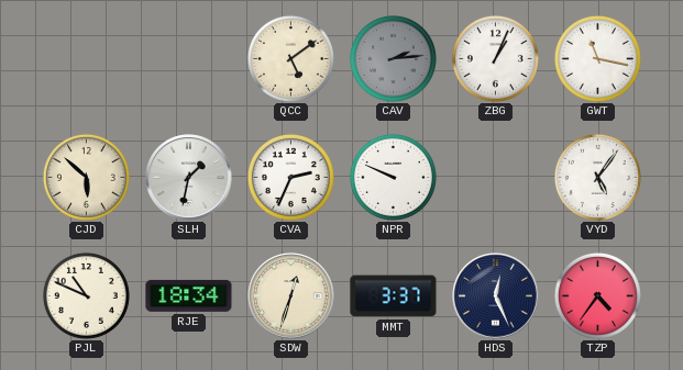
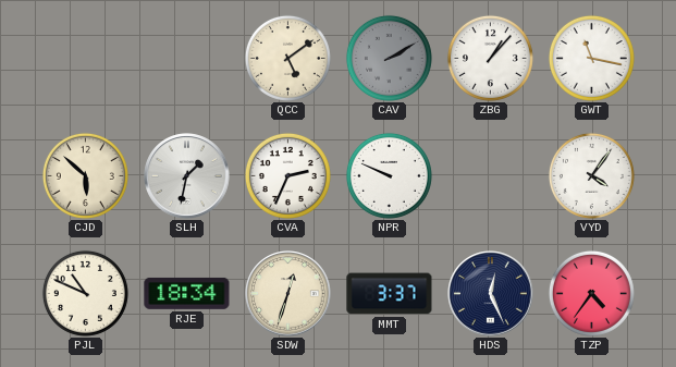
CAV: 2:14 -> 2:10
ZBG: 1:04 -> 1:07
VYD: 5:06 -> 4:06
